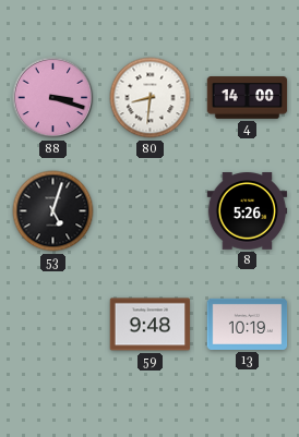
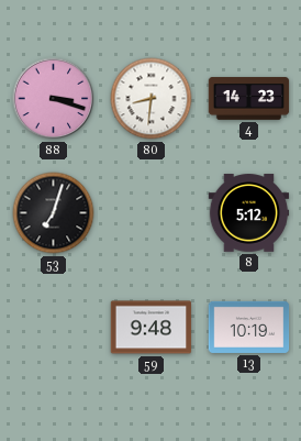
4: 14:00 -> 14:23
53: 5:03 -> 7:03
8: 5:26 -> 5:12
